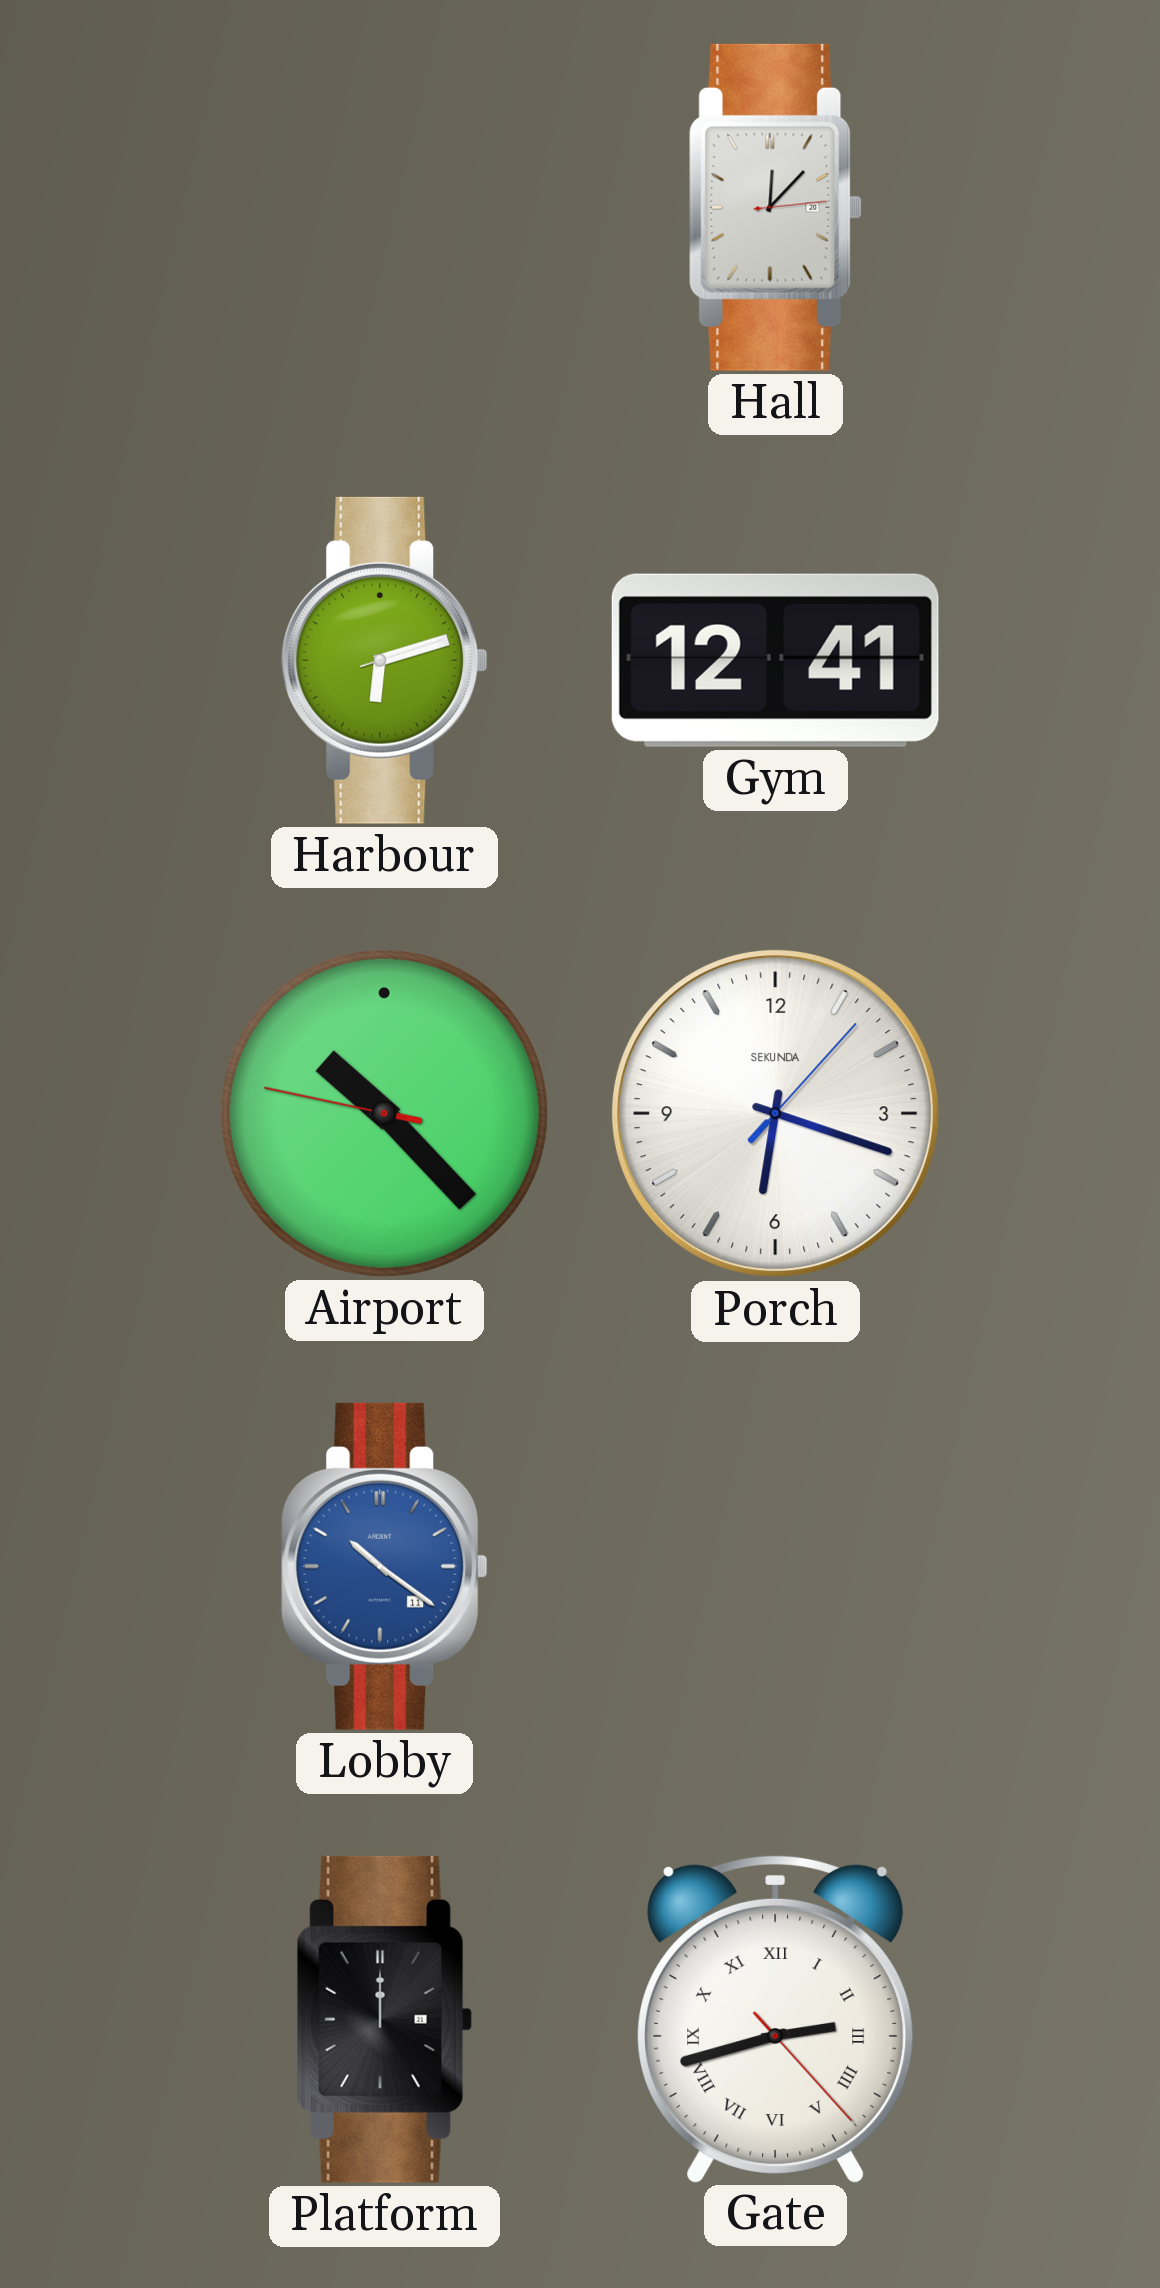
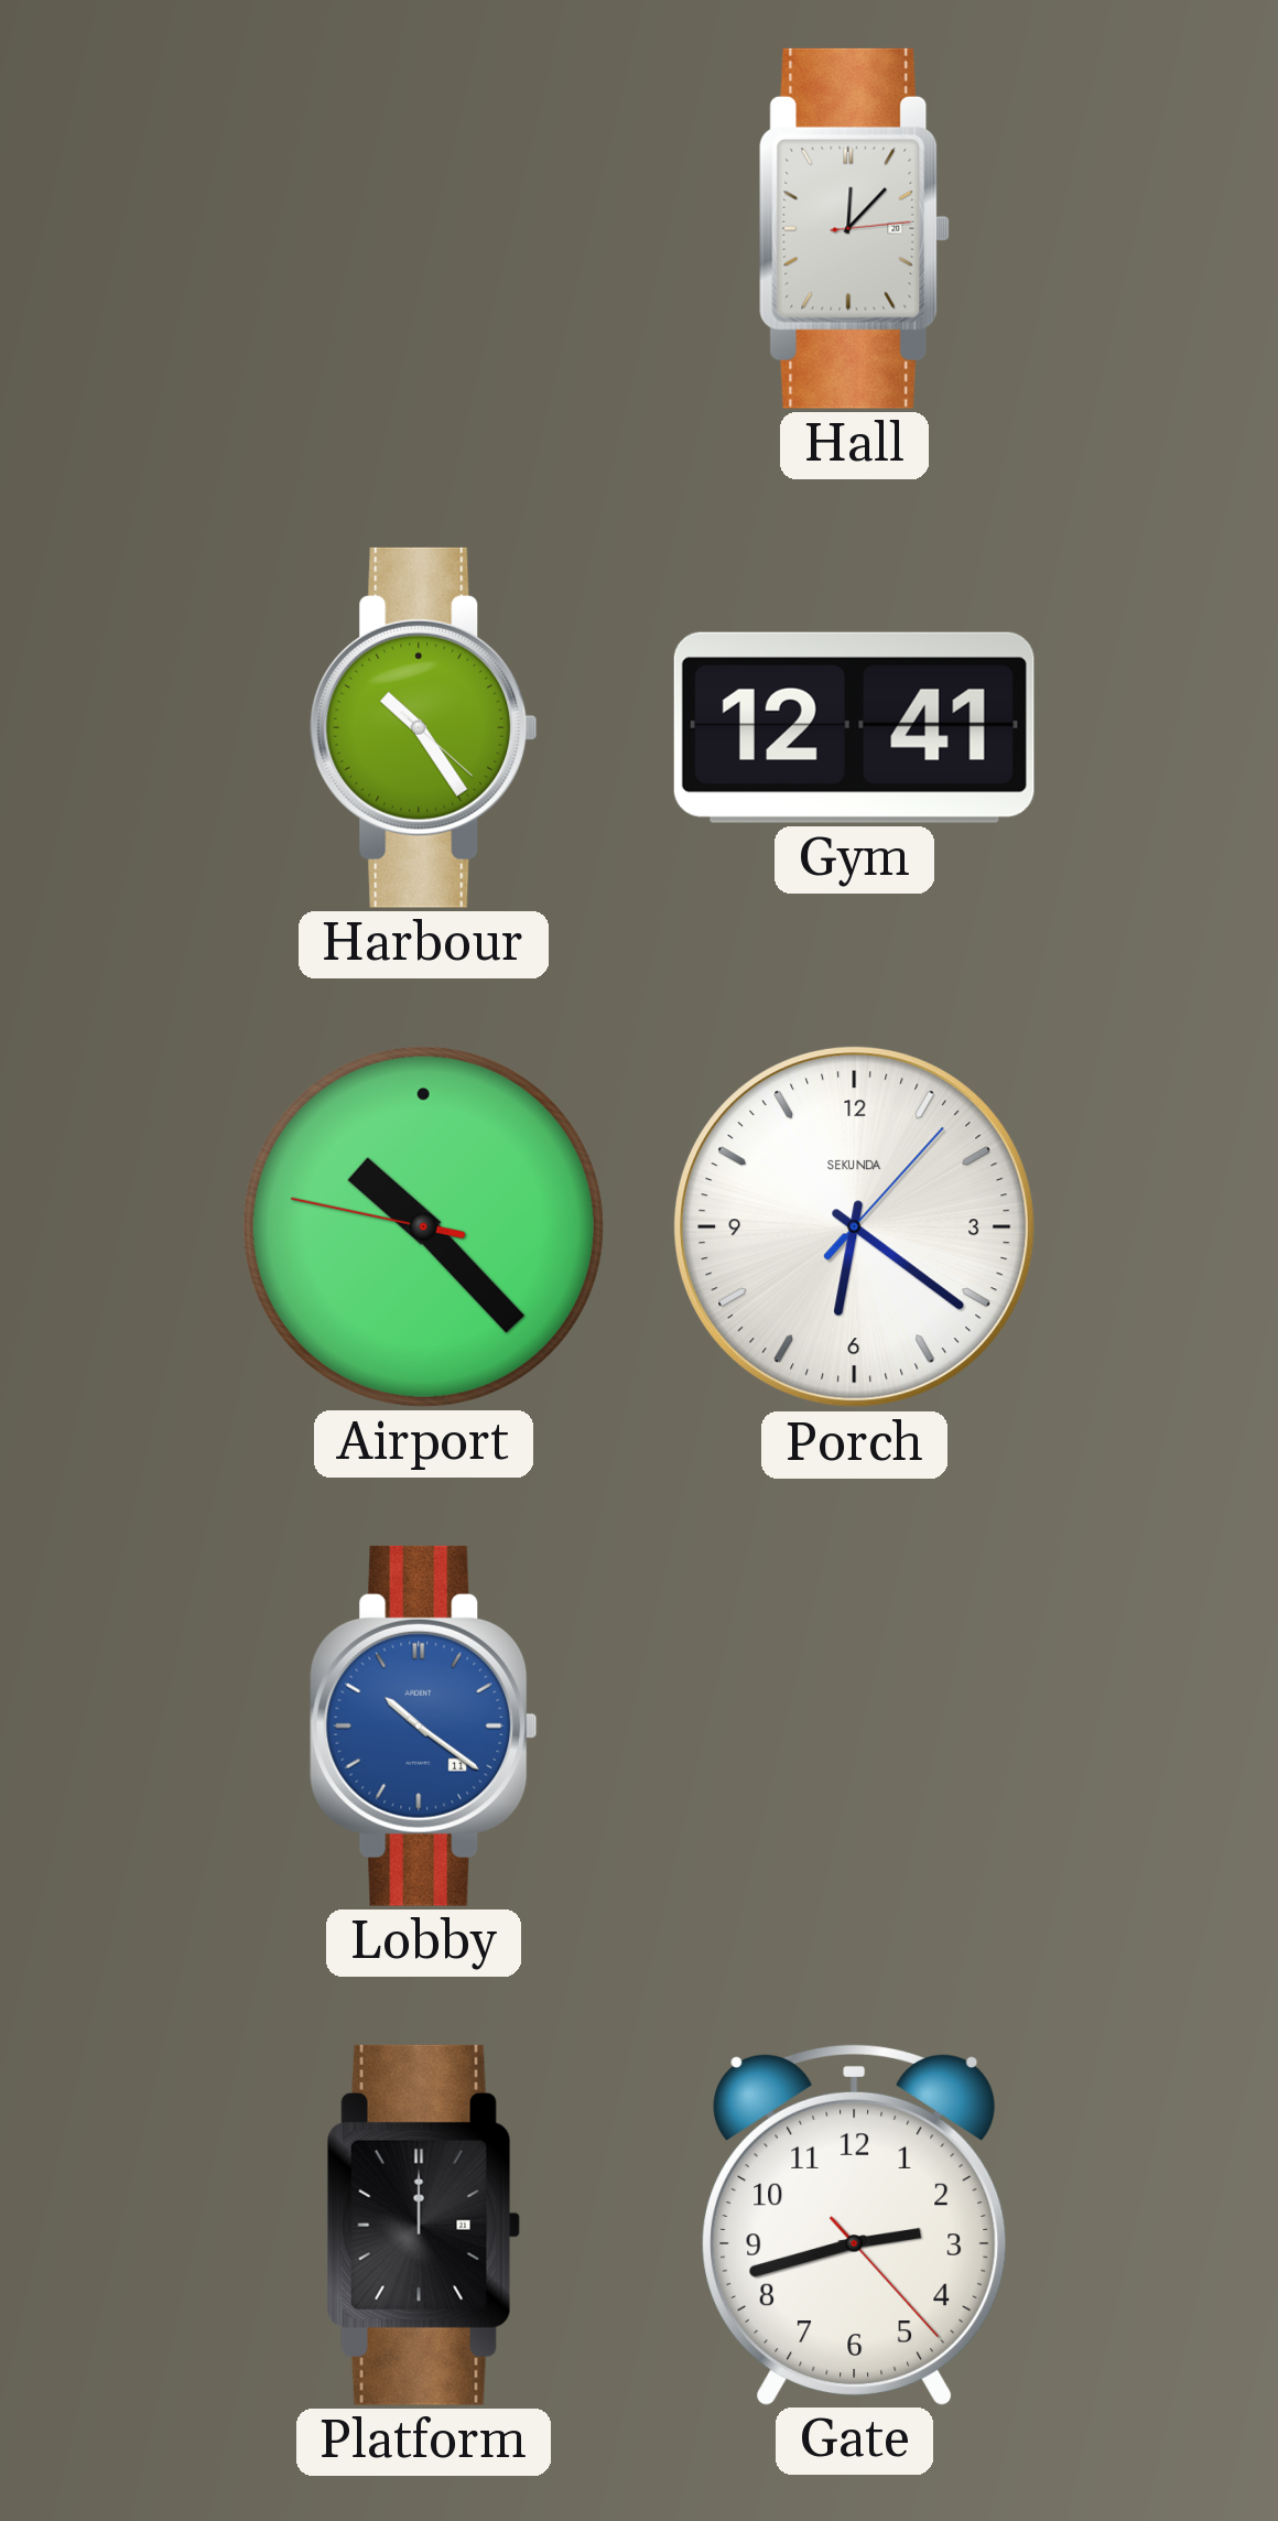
Harbour: 6:12 -> 10:24
Porch: 6:18 -> 6:21
Gate numerals: Roman -> Arabic
